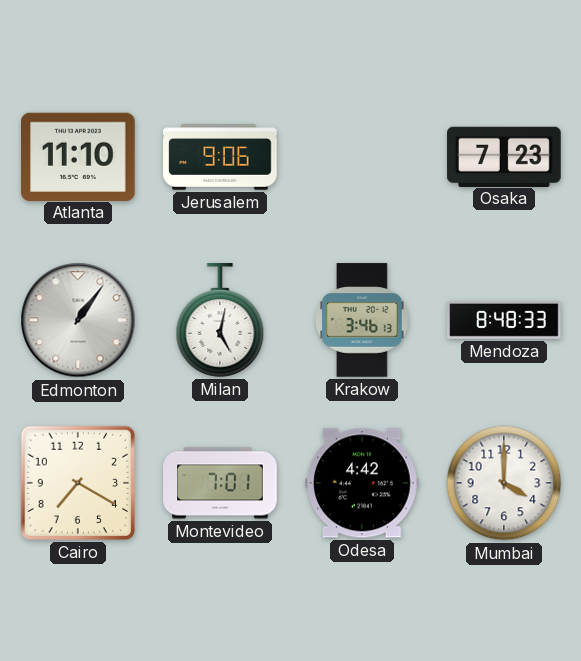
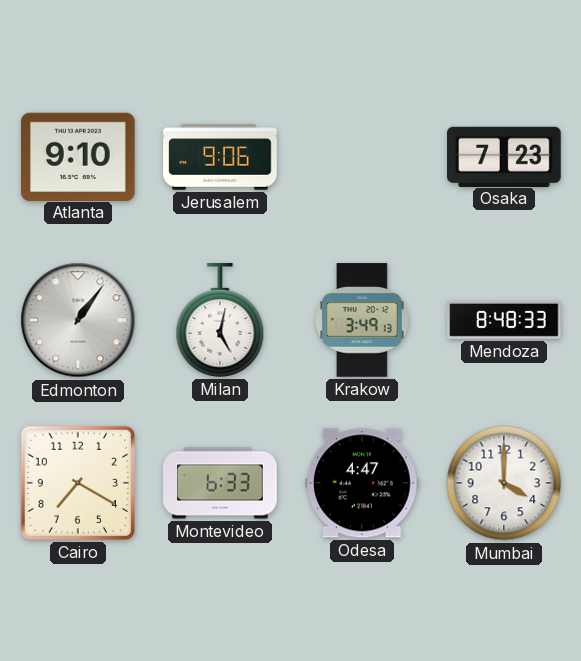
Atlanta: 11:10 -> 9:10
Krakow: 3:46 -> 3:49
Montevideo: 7:01 -> 6:33
Odesa: 4:42 -> 4:47
